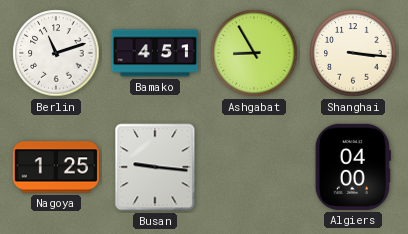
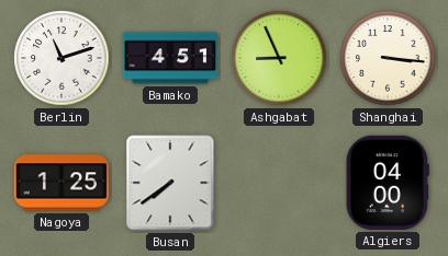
Ashgabat: 8:55 -> 8:56
Busan: 9:16 -> 7:39
